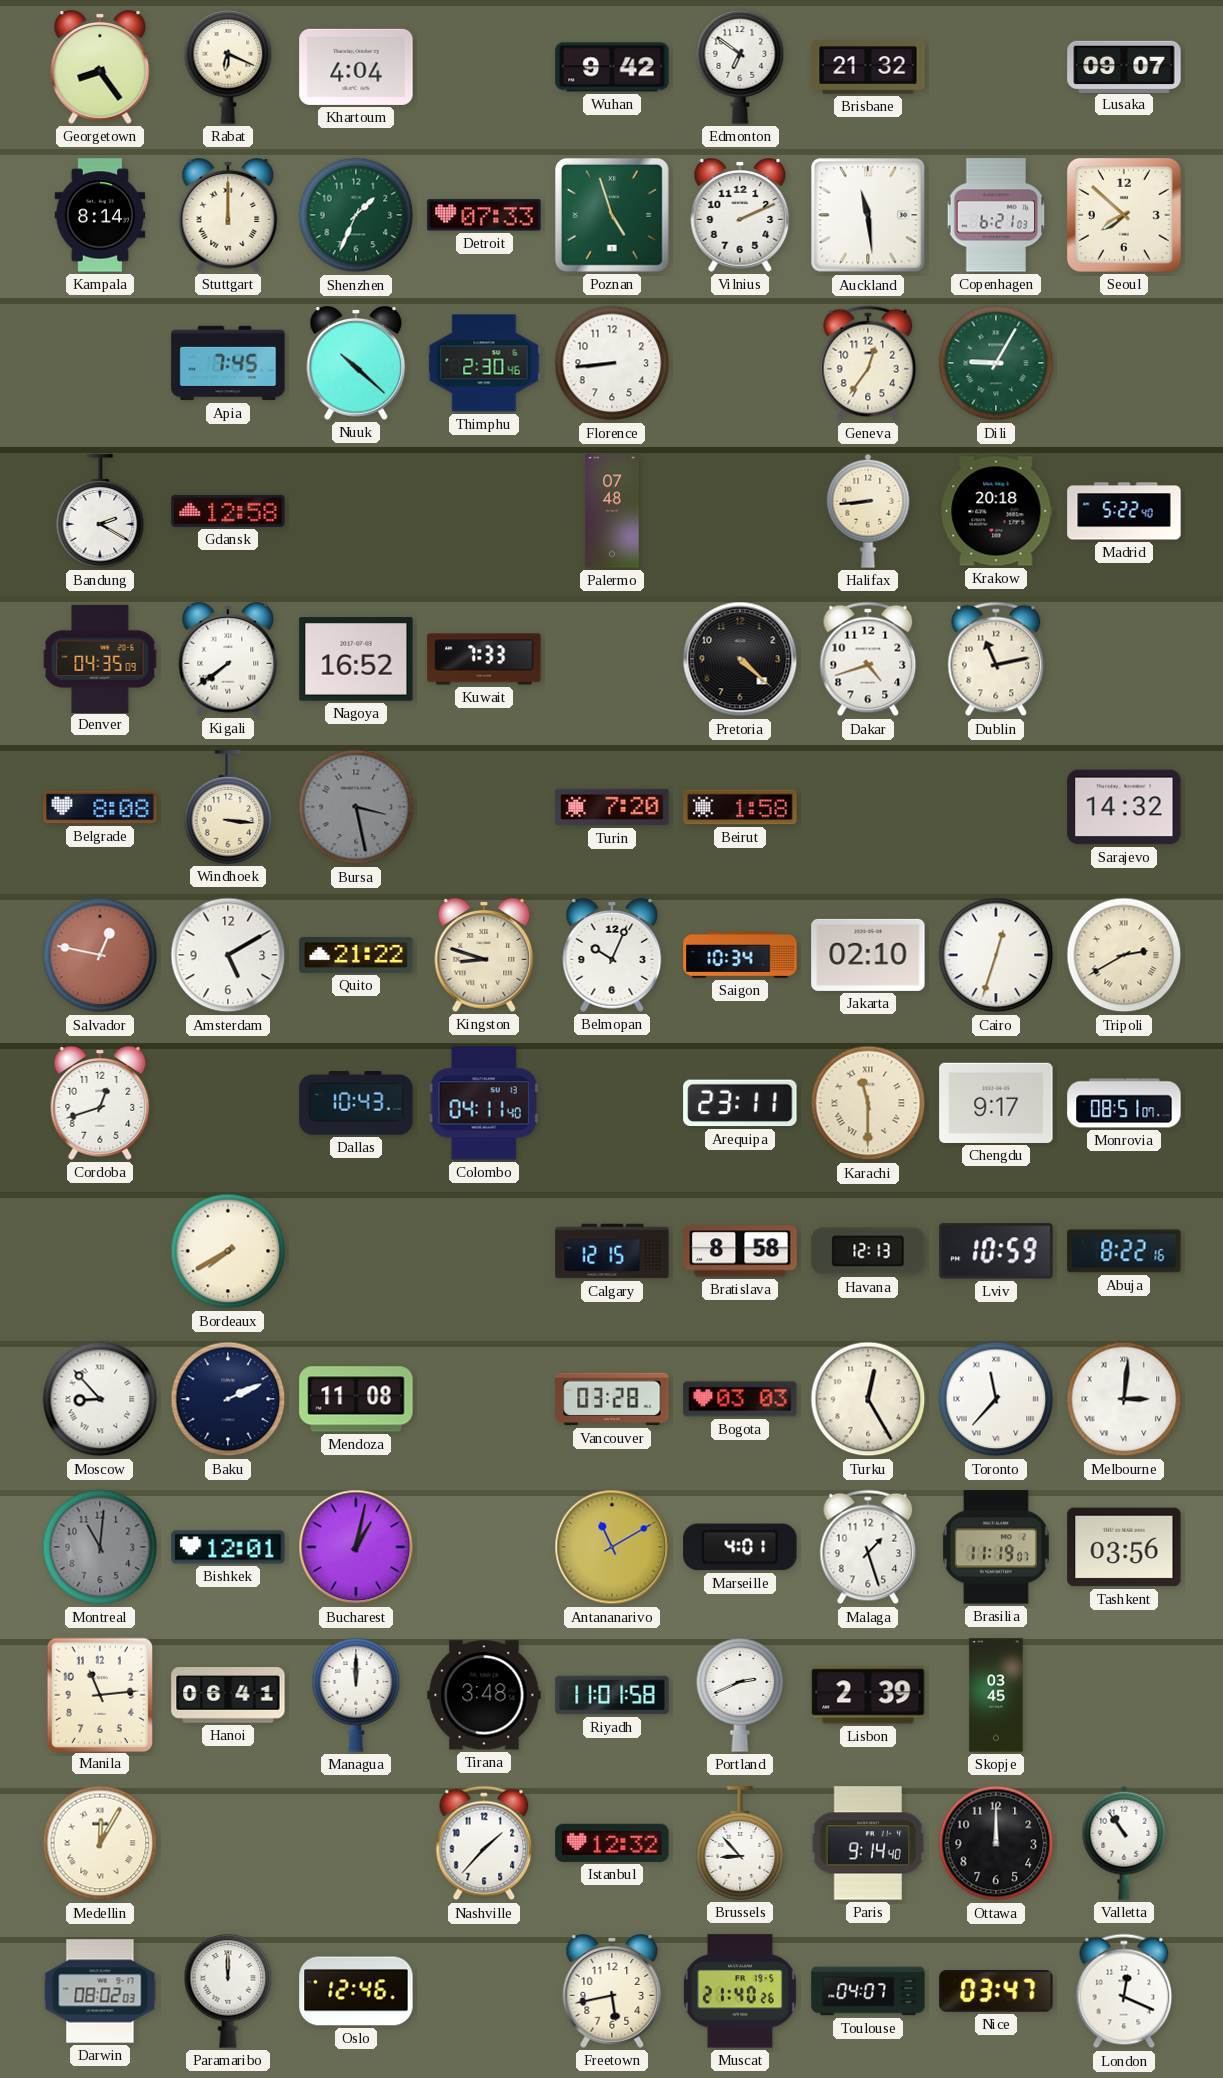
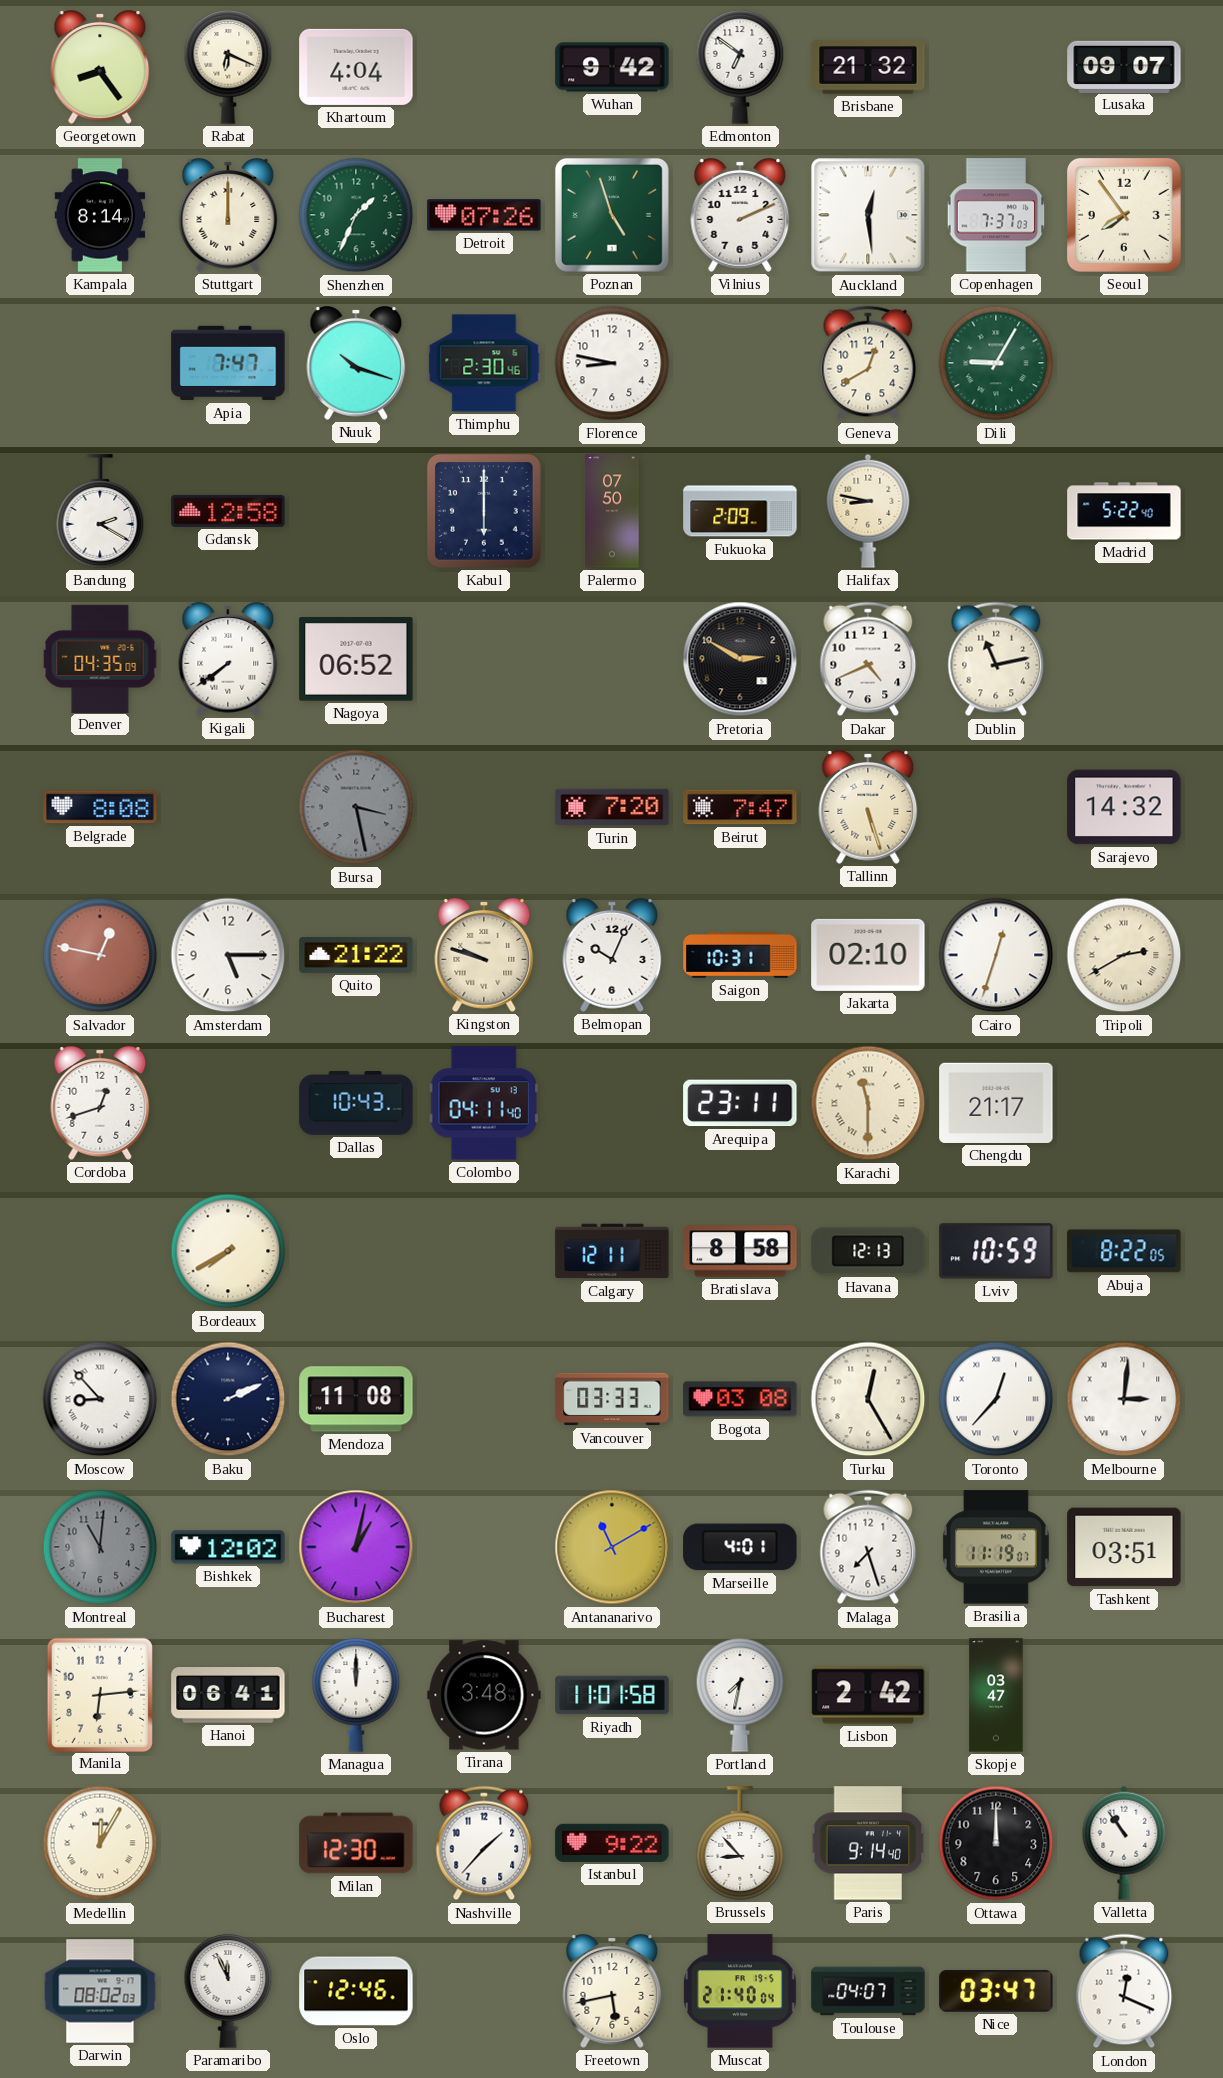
Detroit: 07:33 -> 07:26
Auckland: 11:29 -> 12:29
Copenhagen: 6:21 -> 7:37
Seoul: 7:52 -> 7:54
Apia: 7:45 -> 7:47
Nuuk: 10:22 -> 10:18
Florence: 8:44 -> 8:47
Geneva: 12:36 -> 12:40
Kabul: none -> 6:00
Palermo: 07:48 -> 07:50
Fukuoka: none -> 2:09
Halifax: 8:44 -> 8:47
Krakow: 20:18 -> none
Nagoya: 16:52 -> 06:52
Kuwait: 7:33 -> none
Pretoria: 4:22 -> 2:50
Dakar: 4:42 -> 4:41
Windhoek: 3:16 -> none
Beirut: 1:58 -> 7:47
Tallinn: none -> 5:27
Amsterdam: 5:10 -> 5:15
Kingston: 8:48 -> 9:48
Saigon: 10:34 -> 10:31
Chengdu: 9:17 -> 21:17
Monrovia: 08:51 -> none
Calgary: 12:15 -> 12:11
Abuja: 8:22:16 -> 8:22:05
Vancouver: 03:28 -> 03:33
Bogota: 03:03 -> 03:08
Toronto: 11:37 -> 12:37
Bishkek: 12:01 -> 12:02
Malaga: 1:27 -> 7:27
Tashkent: 03:56 -> 03:51
Manila: 11:14 -> 6:14
Portland: 2:41 -> 7:32
Lisbon: 2:39 -> 2:42
Skopje: 03:45 -> 03:47
Milan: none -> 12:30
Istanbul: 12:32 -> 9:22
Paramaribo: 12:00 -> 11:56
Muscat: 21:40:26 -> 21:40:04
